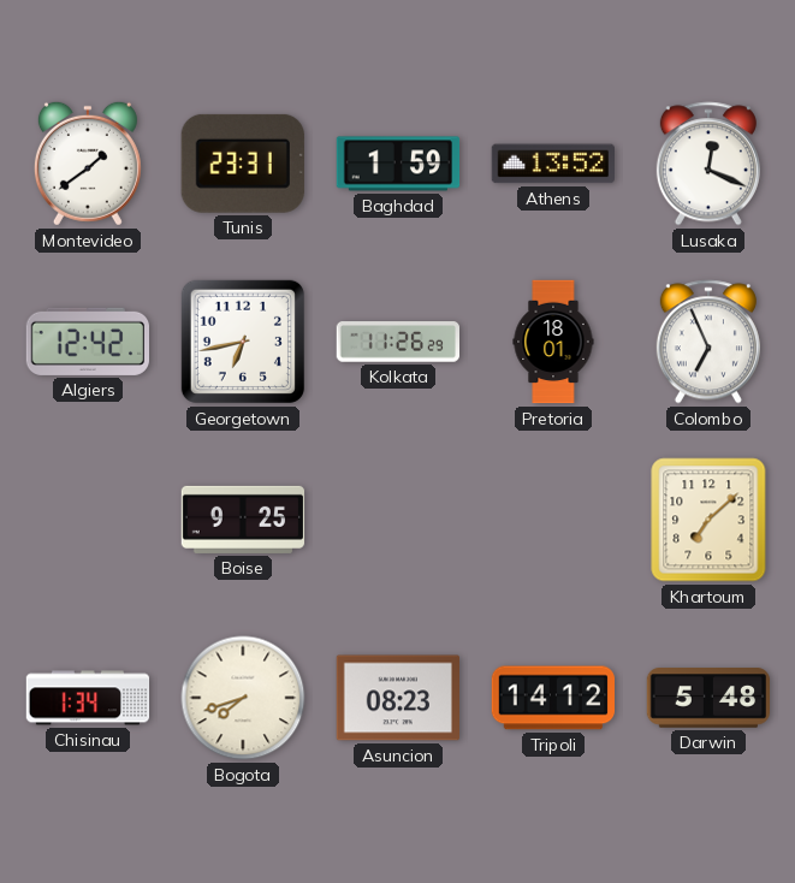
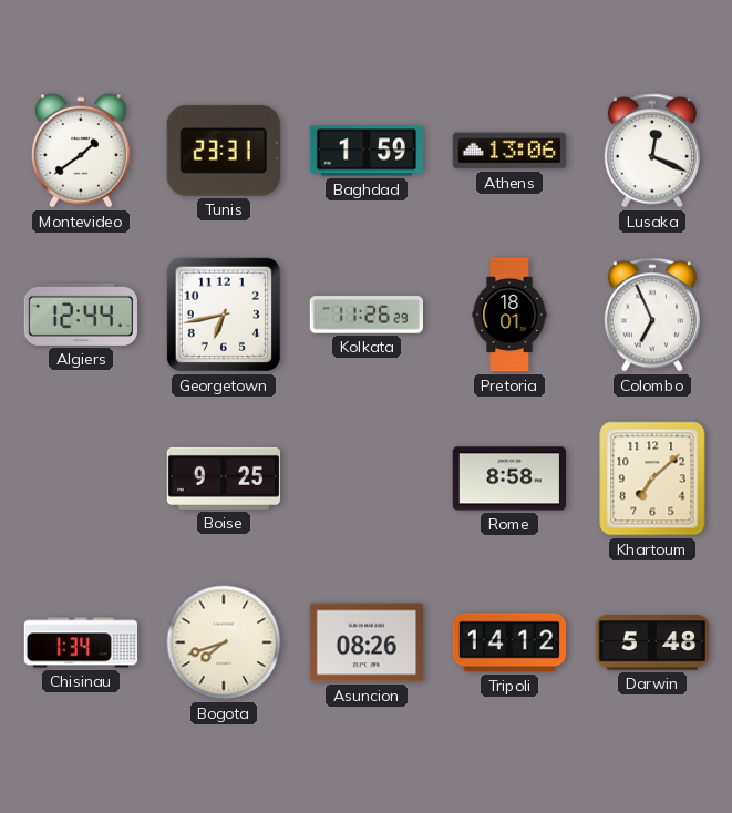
Athens: 13:52 -> 13:06
Algiers: 12:42 -> 12:44
Rome: none -> 8:58
Asuncion: 08:23 -> 08:26
